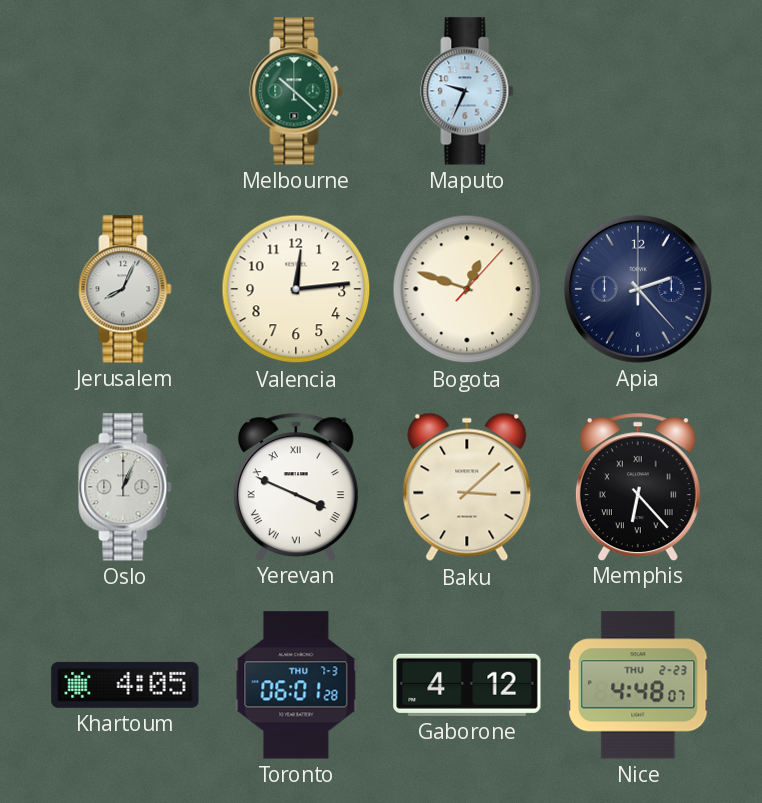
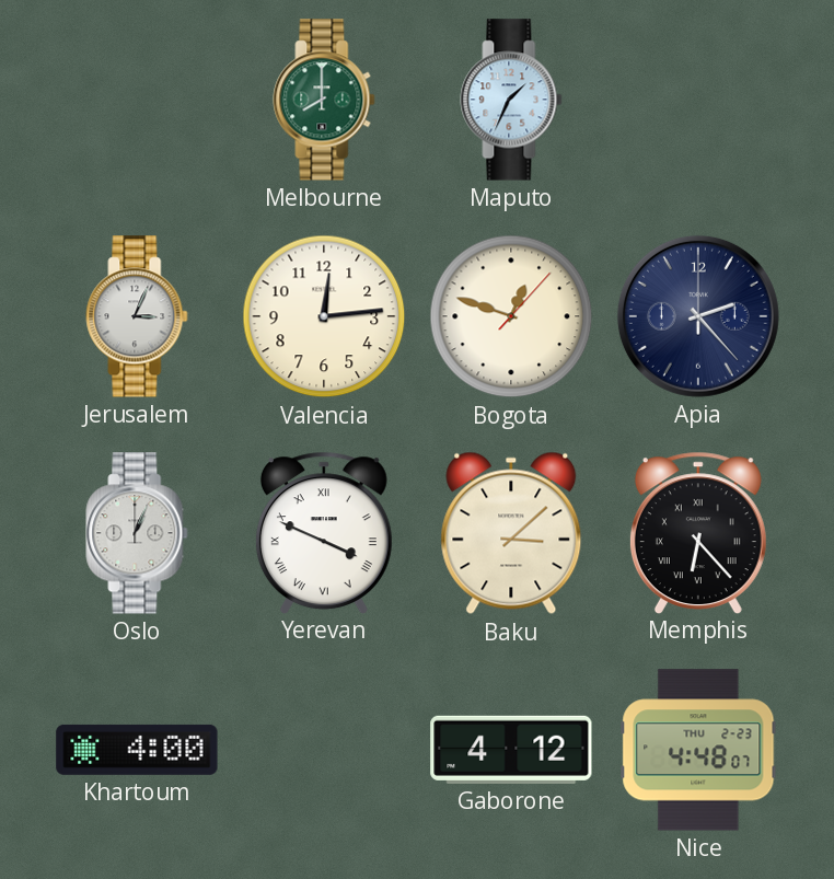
Melbourne: 10:22 -> 8:00
Maputo: 9:34 -> 1:34
Jerusalem: 8:04 -> 3:04
Khartoum: 4:05 -> 4:00
Toronto: 06:01 -> none
